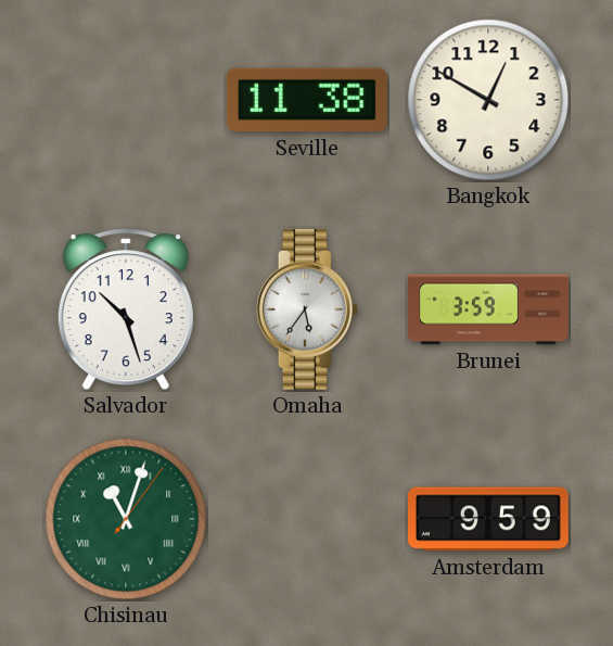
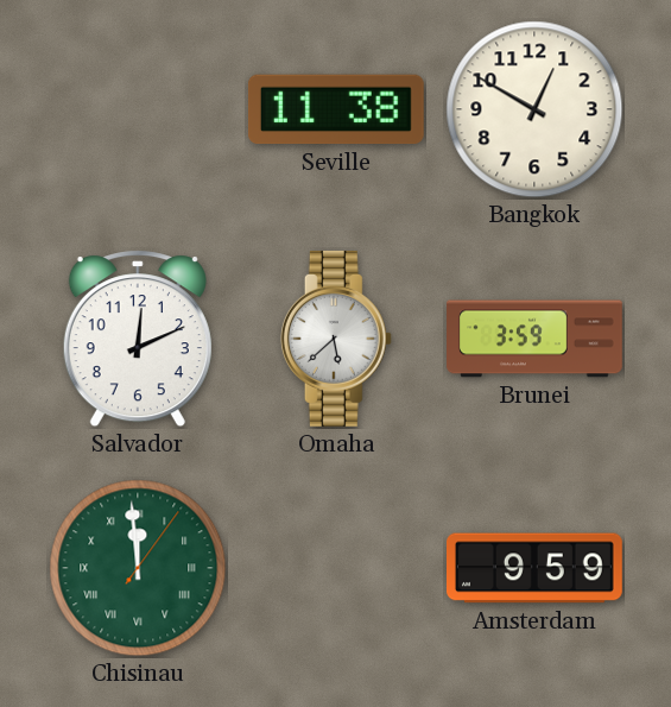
Salvador: 10:27 -> 12:11
Omaha: 5:36 -> 5:38
Chisinau: 11:03 -> 11:59
